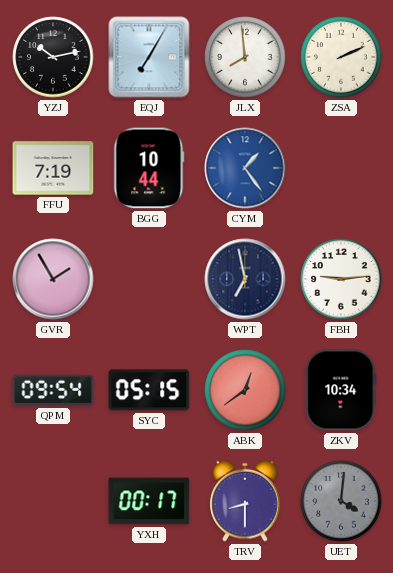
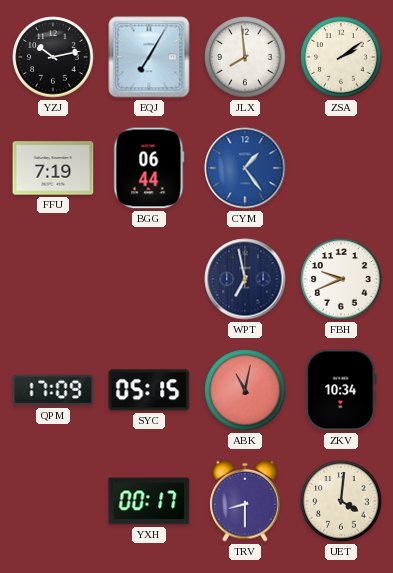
ZSA: 2:11 -> 2:09
BGG: 10:44 -> 06:44
GVR: 1:55 -> none
FBH: 9:14 -> 9:41
QPM: 09:54 -> 17:09
ABK: 12:39 -> 11:02
UET dial: grey -> cream
